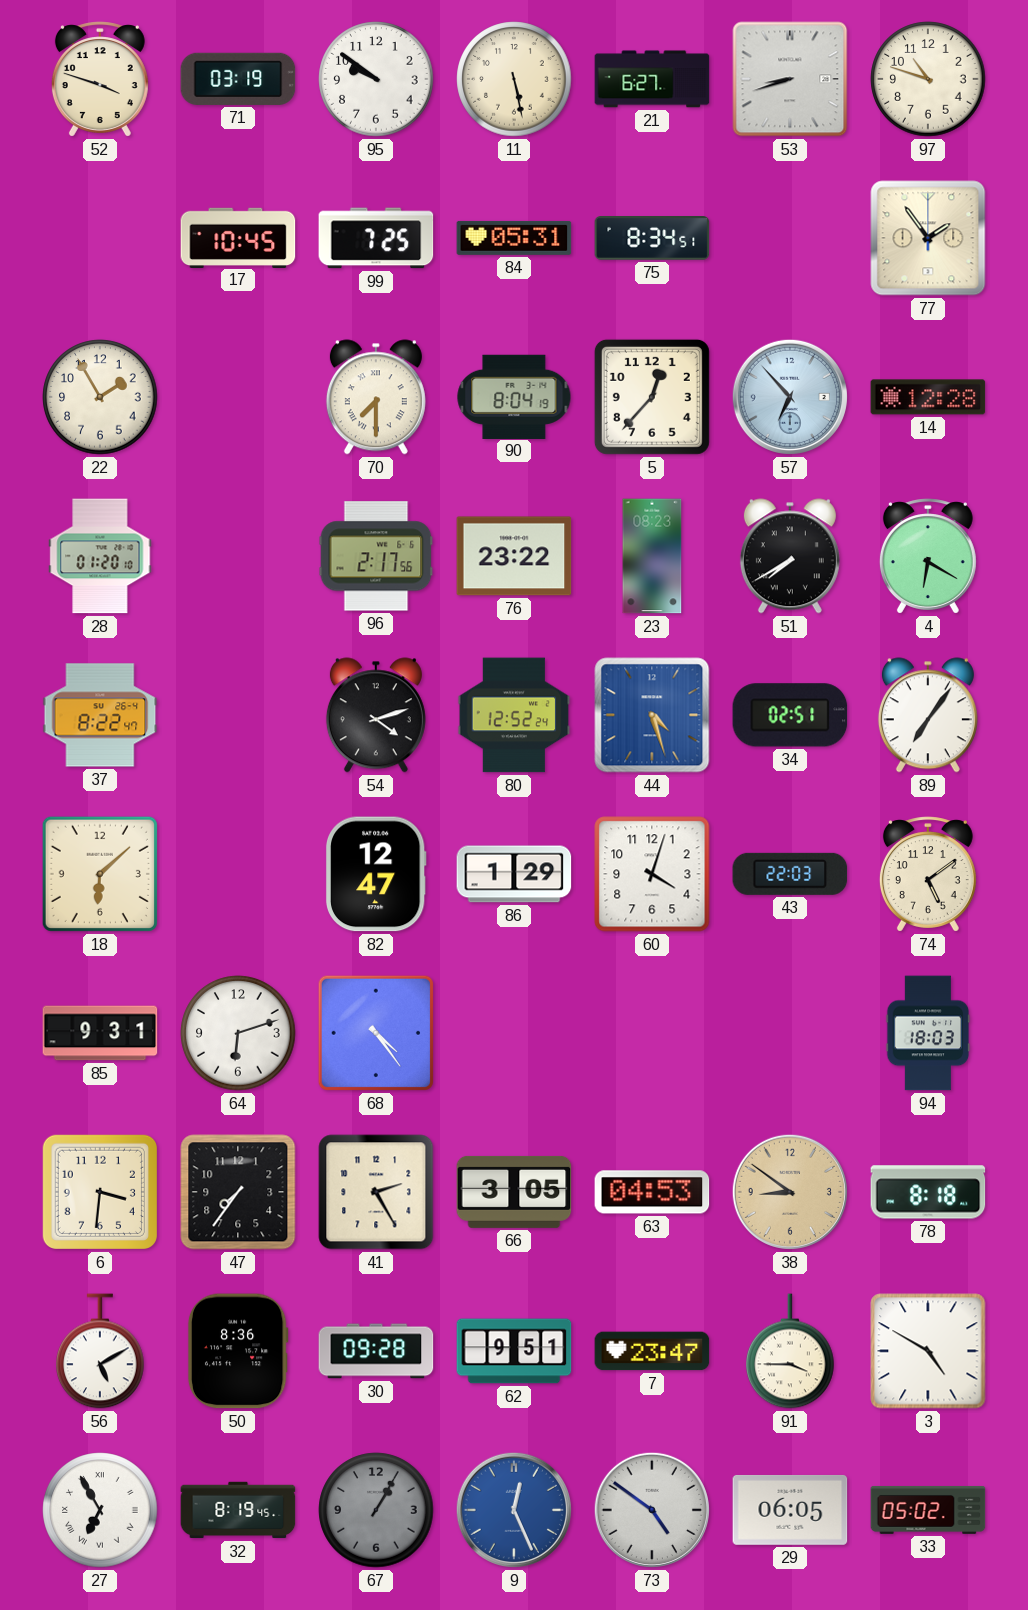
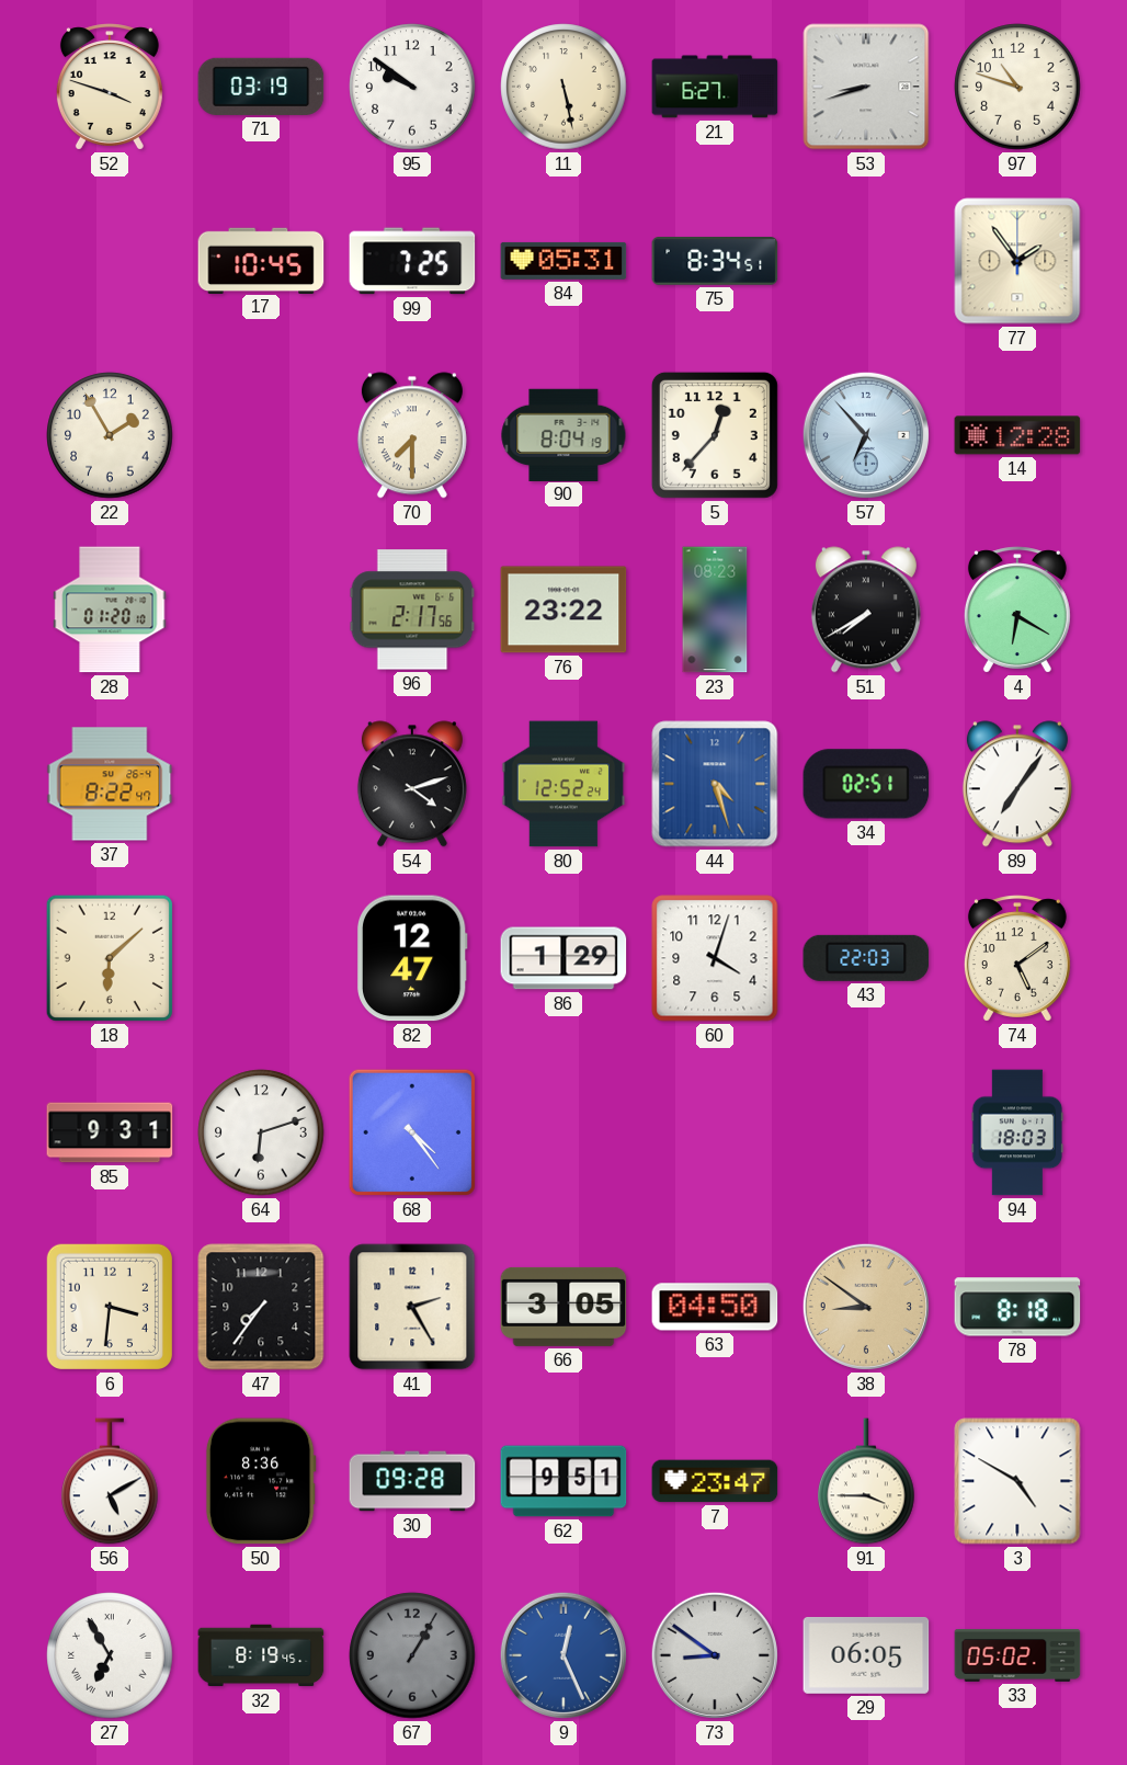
63: 04:53 -> 04:50
73: 4:51 -> 8:51
